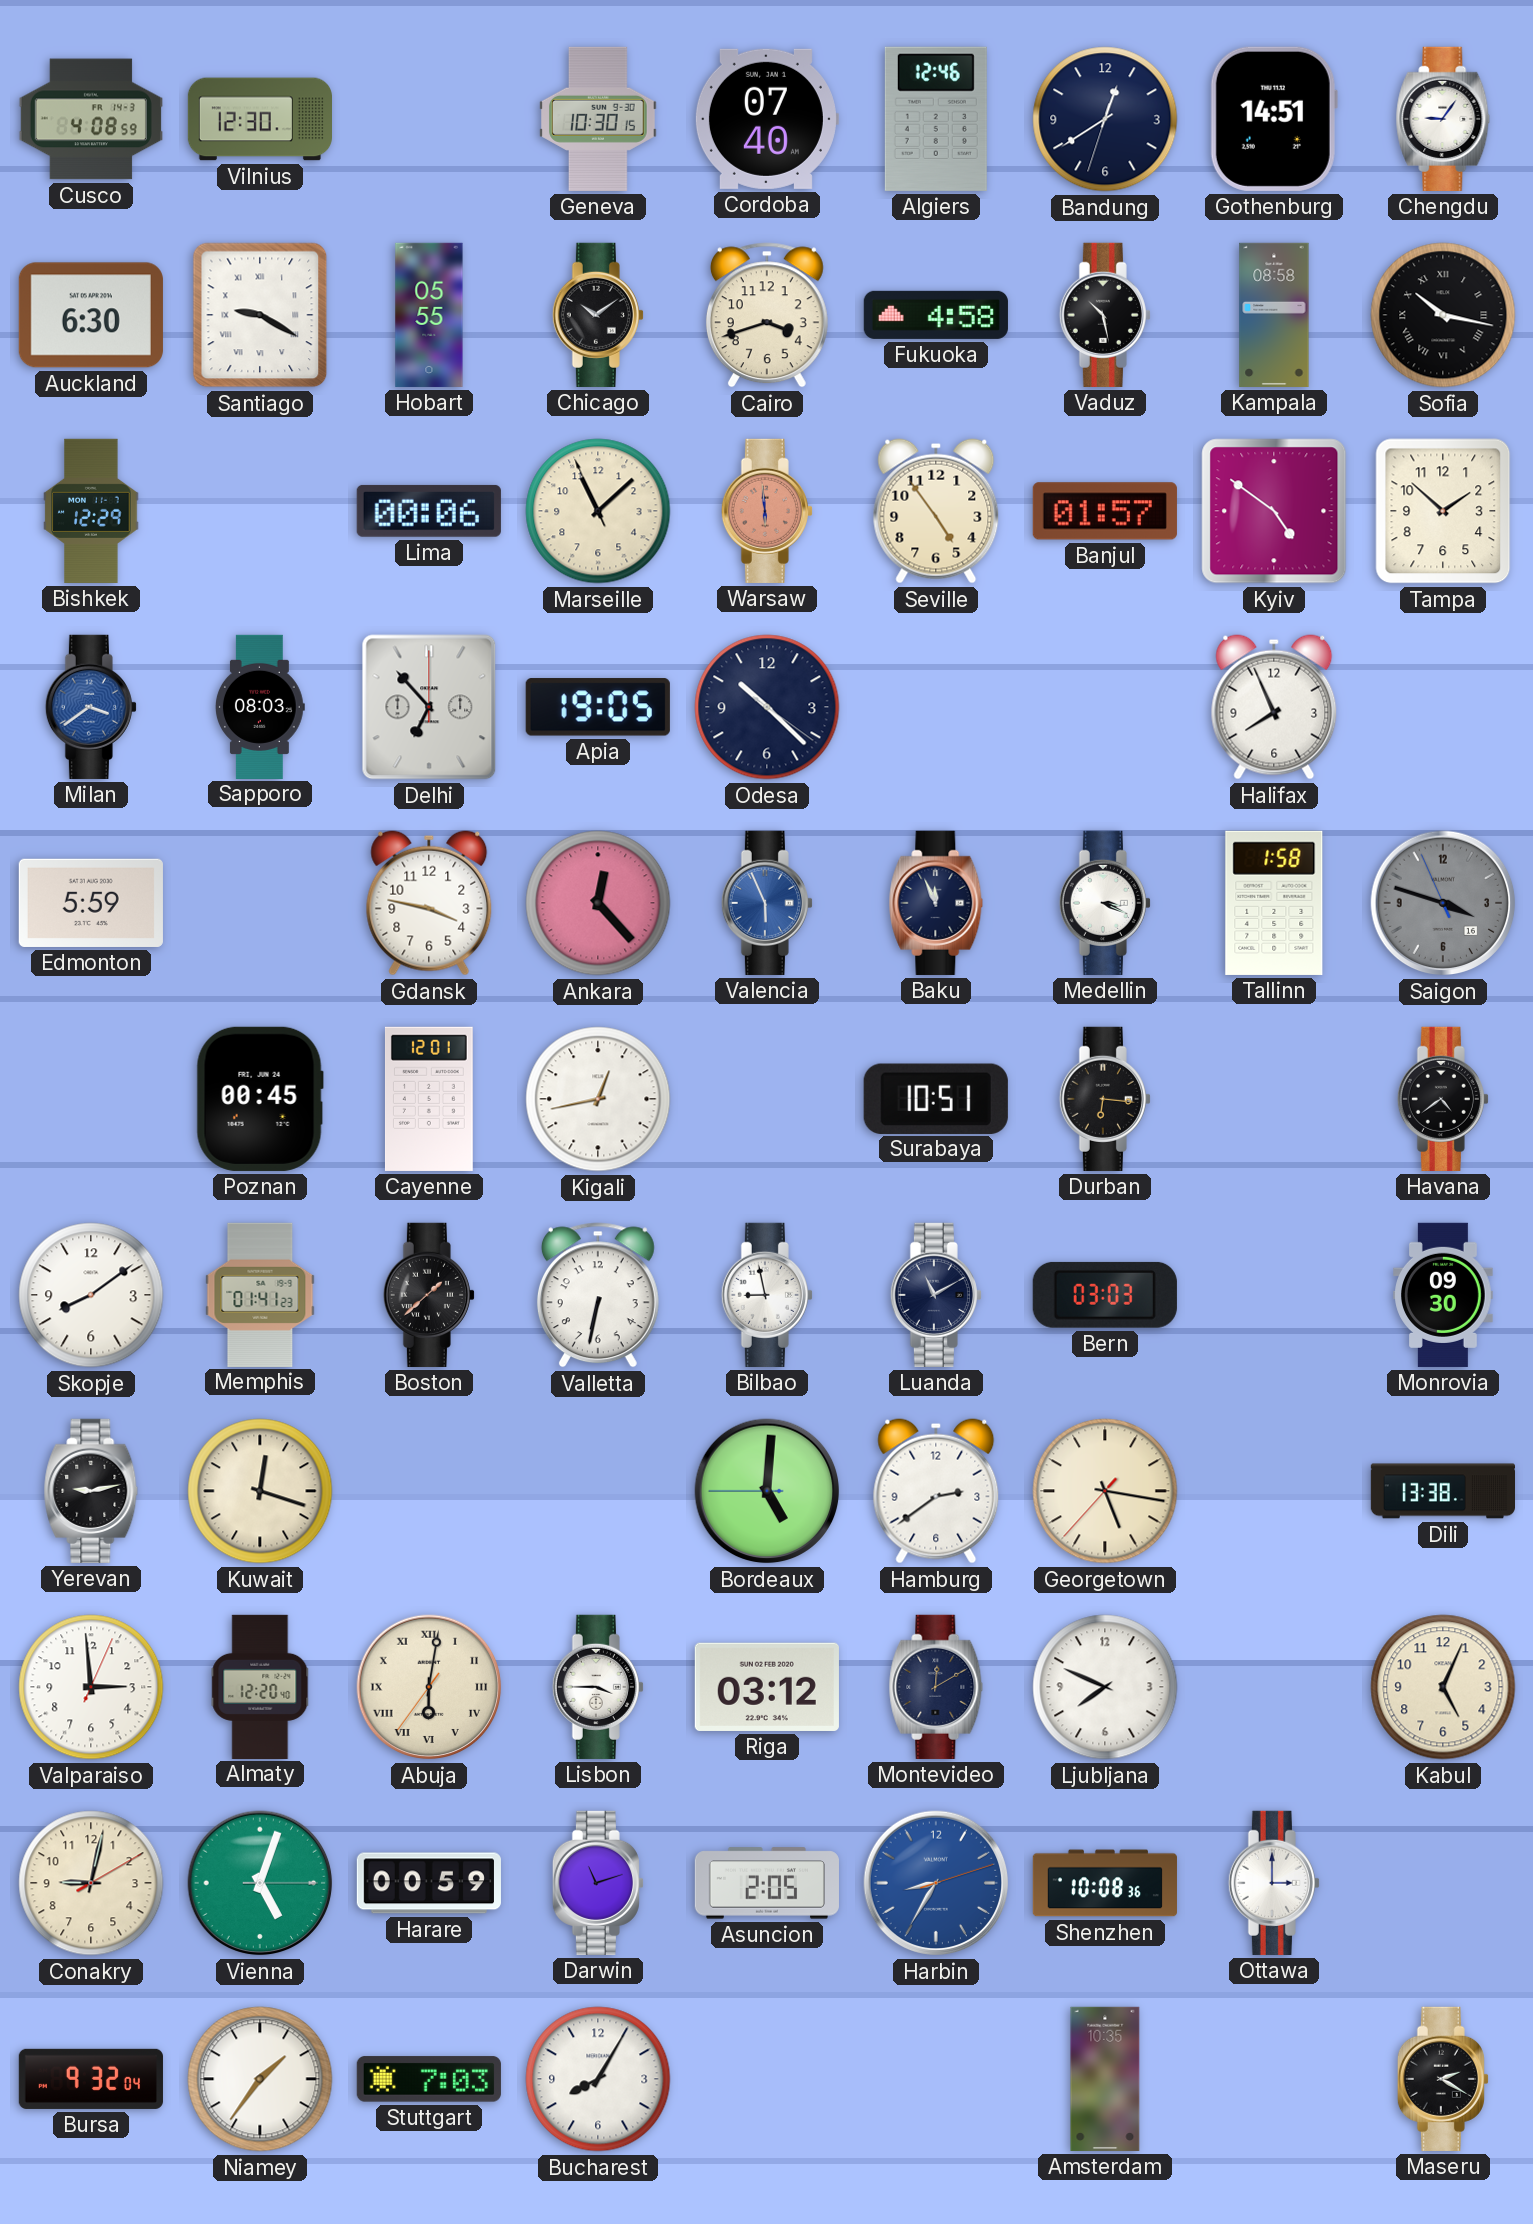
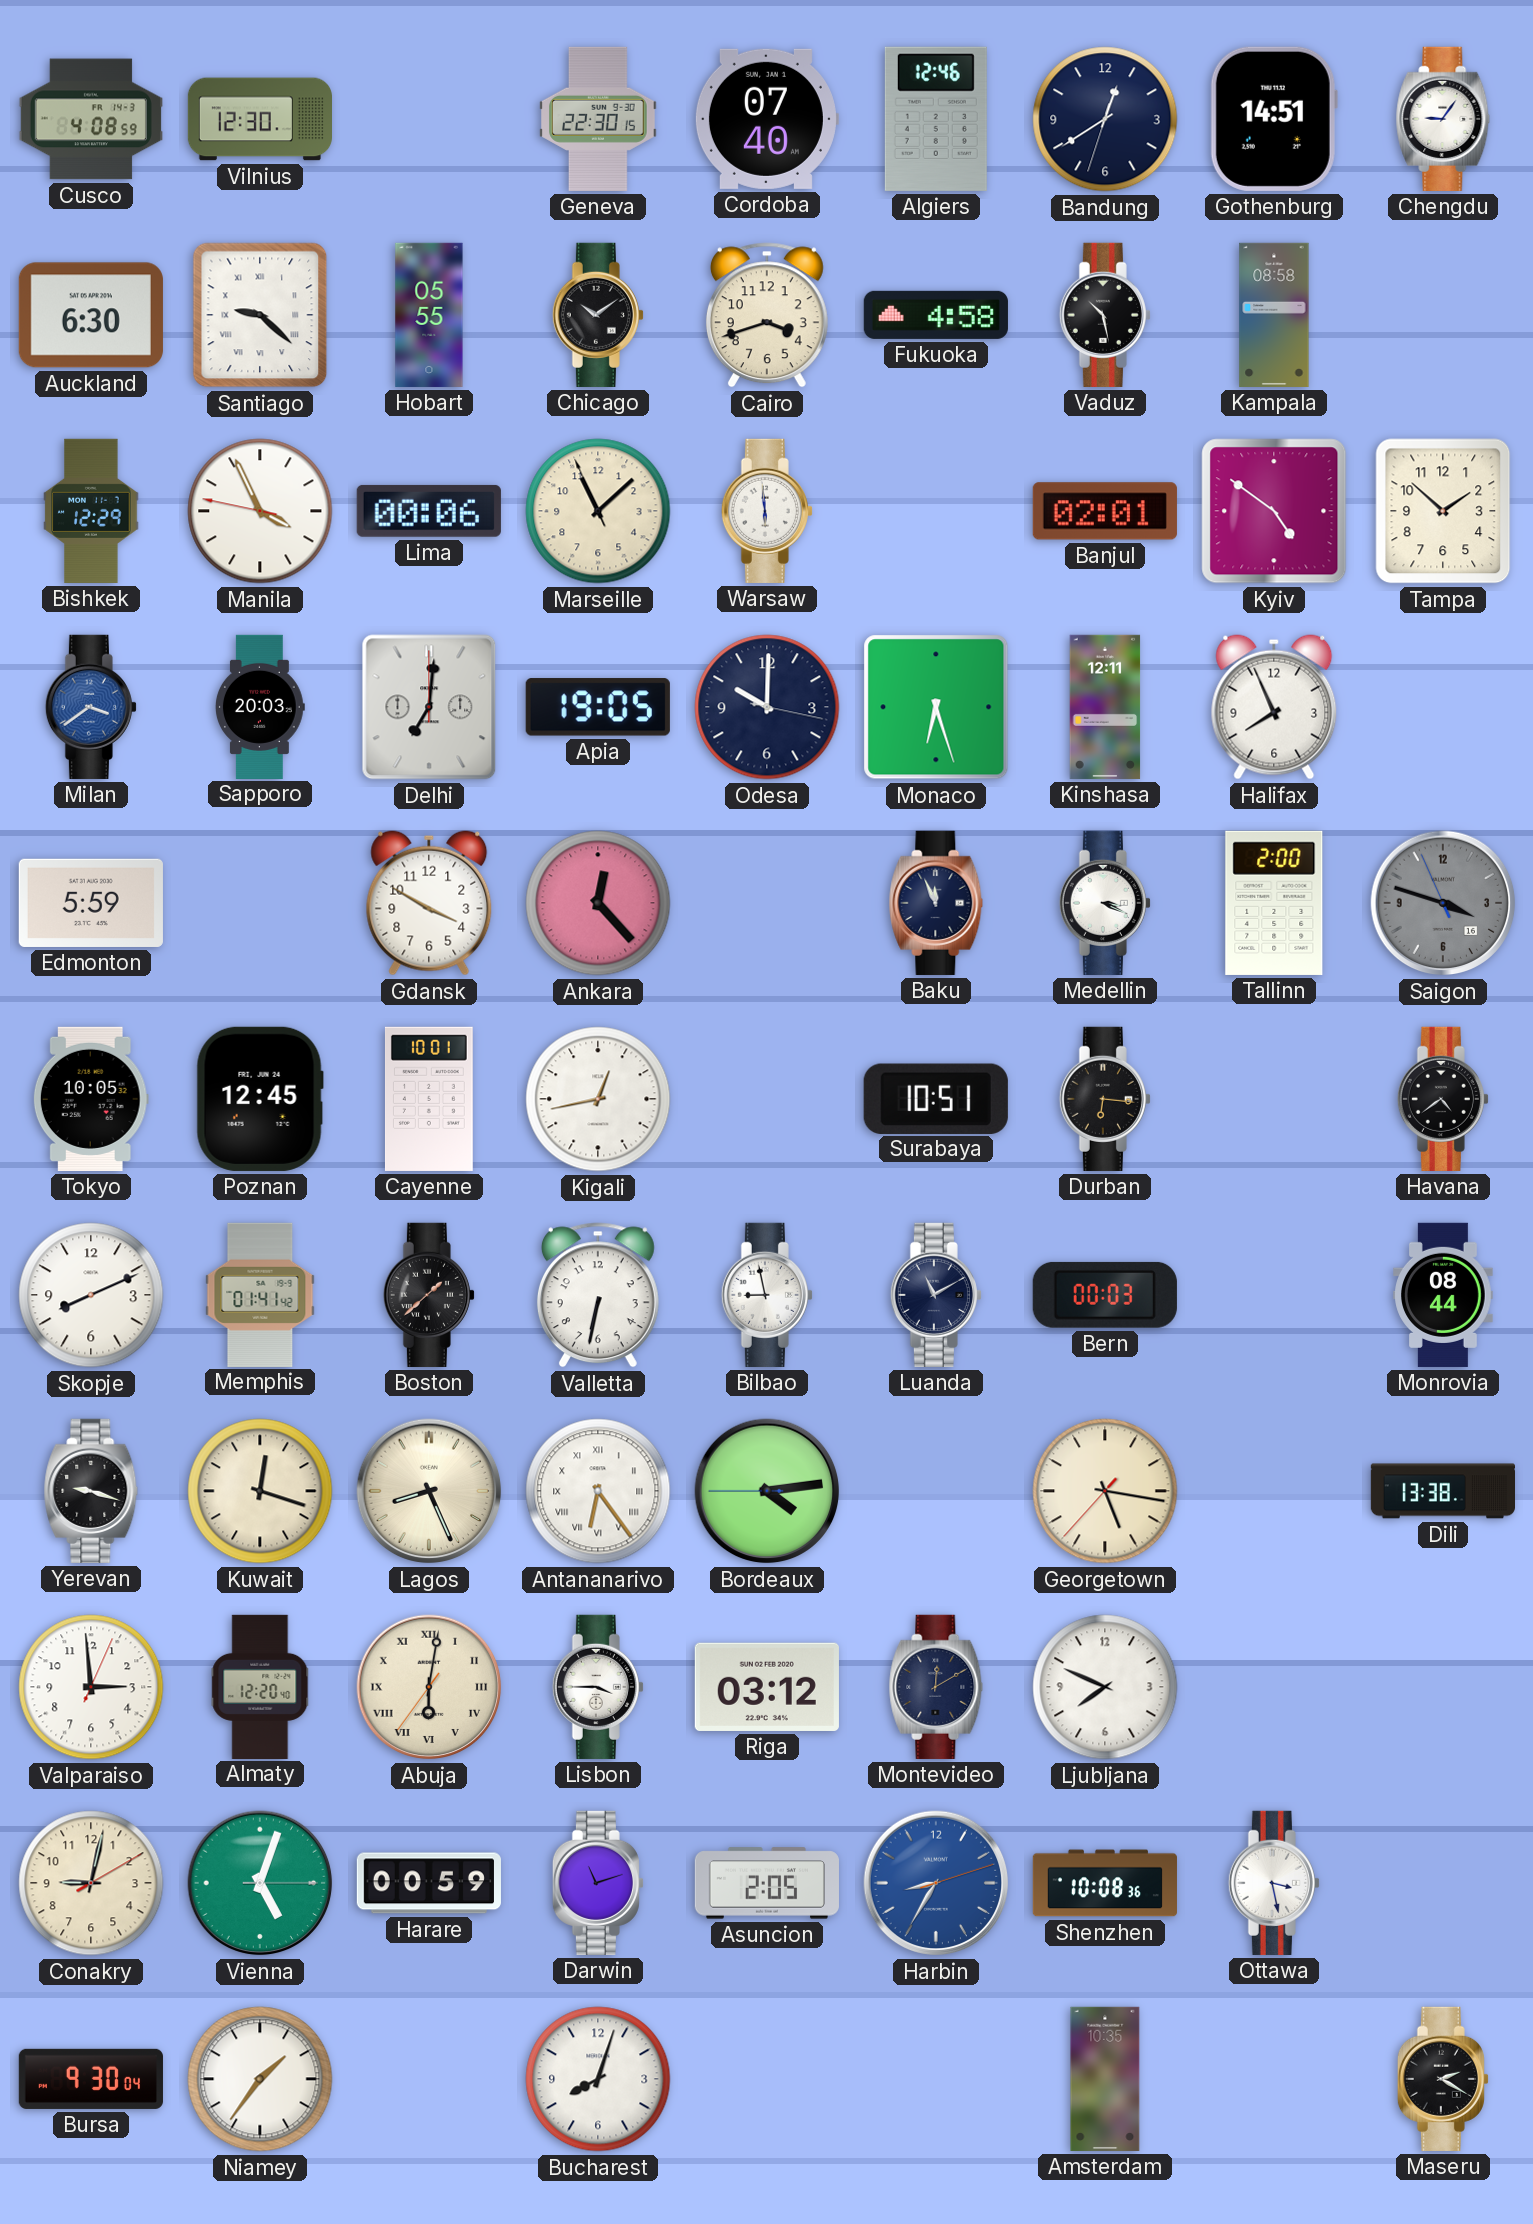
Geneva: 10:30 -> 22:30
Santiago: 9:20 -> 9:22
Sofia: 10:17 -> none
Manila: none -> 3:55
Warsaw dial: salmon -> white
Seville: 4:54 -> none
Banjul: 01:57 -> 02:01
Sapporo: 08:03 -> 20:03
Delhi: 6:53 -> 7:01
Odesa: 10:22 -> 10:00
Monaco: none -> 6:27
Kinshasa: none -> 12:11
Gdansk: 3:47 -> 3:50
Valencia: 5:56 -> none
Tallinn: 1:58 -> 2:00
Tokyo: none -> 10:05
Poznan: 00:45 -> 12:45
Cayenne: 12:01 -> 10:01
Skopje: 8:09 -> 8:11
Memphis: 01:41:23 -> 01:41:42
Bern: 03:03 -> 00:03
Monrovia: 09:30 -> 08:44
Yerevan: 9:13 -> 9:18
Lagos: none -> 8:26
Antananarivo: none -> 6:24
Bordeaux: 5:00 -> 4:13
Hamburg: 2:39 -> none
Kabul: 5:04 -> none
Ottawa: 3:00 -> 3:28
Bursa: 9:32 -> 9:30
Stuttgart: 7:03 -> none
Bucharest: 8:05 -> 8:03
